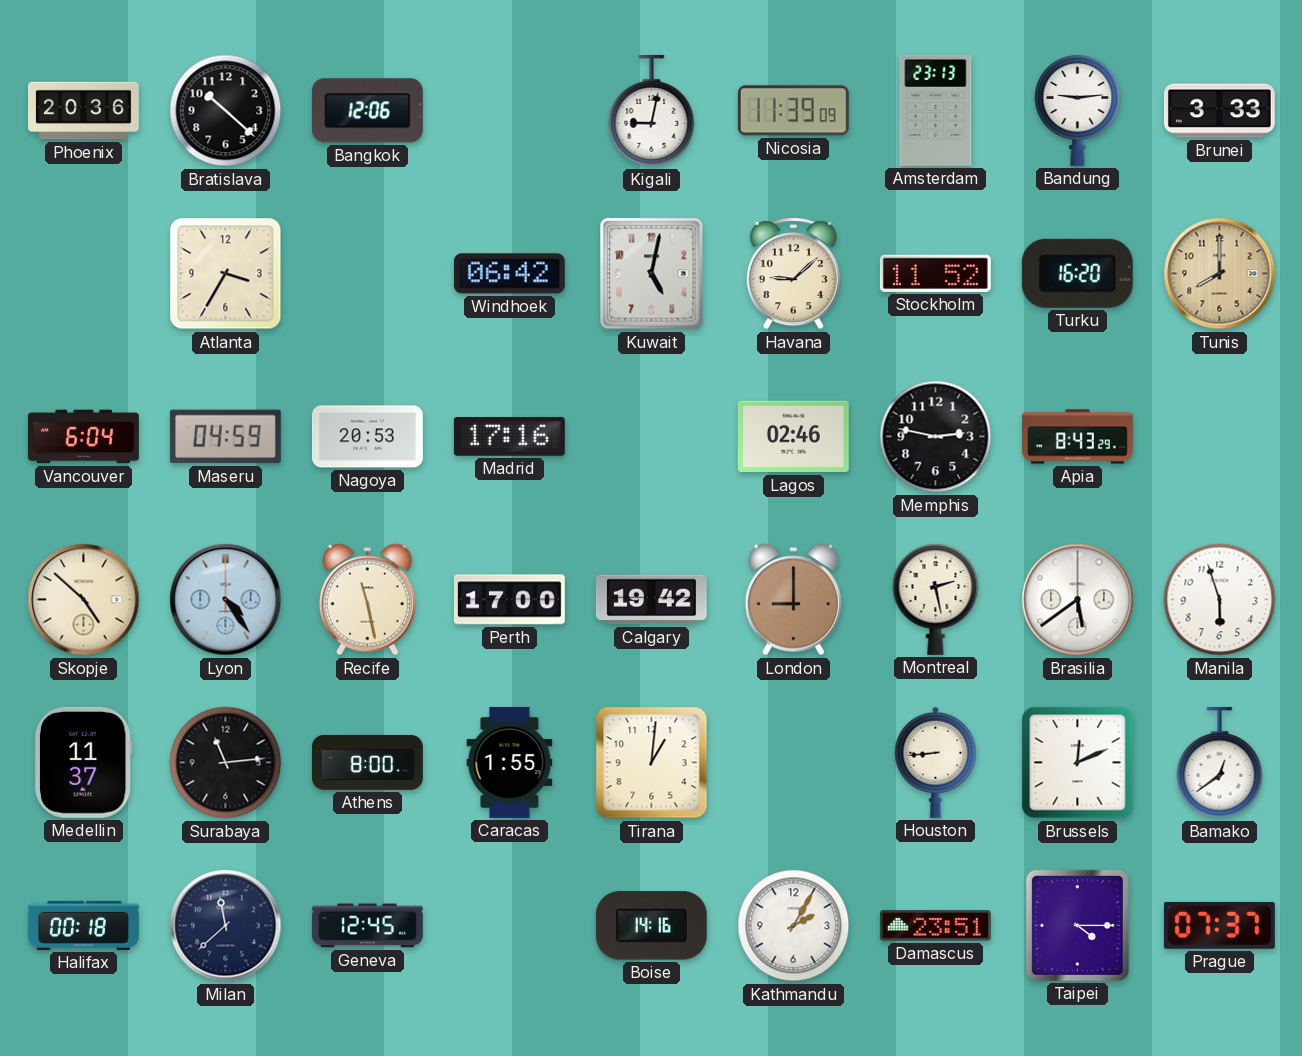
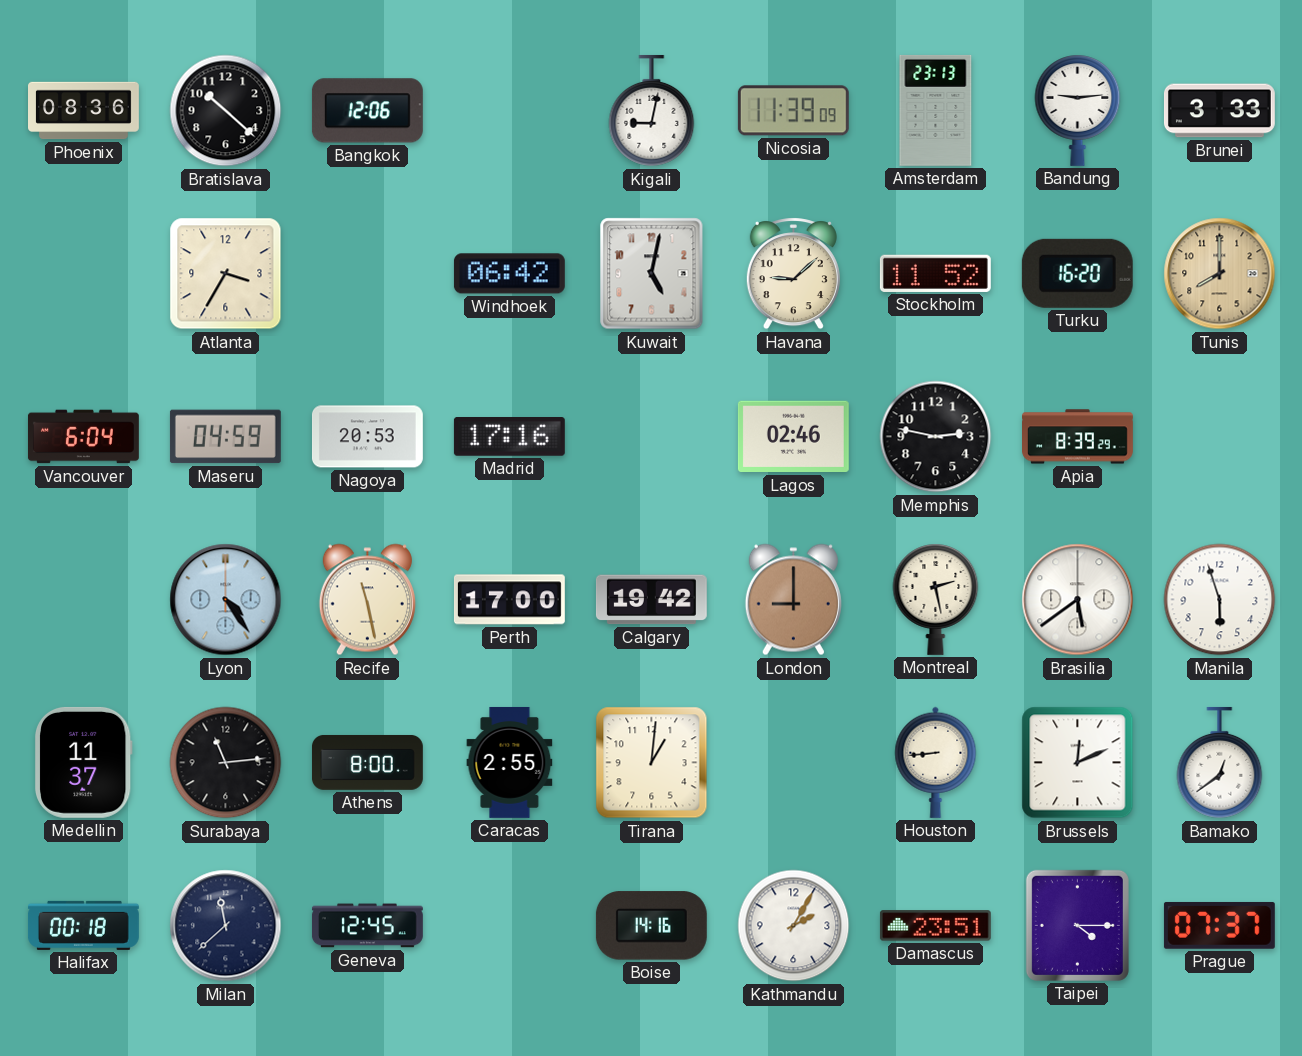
Phoenix: 20:36 -> 08:36
Apia: 8:43 -> 8:39
Skopje: 4:52 -> none
Caracas: 1:55 -> 2:55
